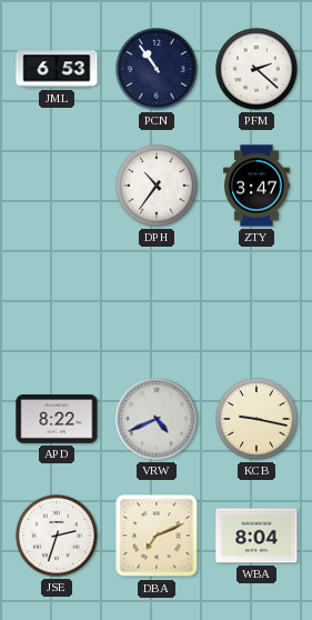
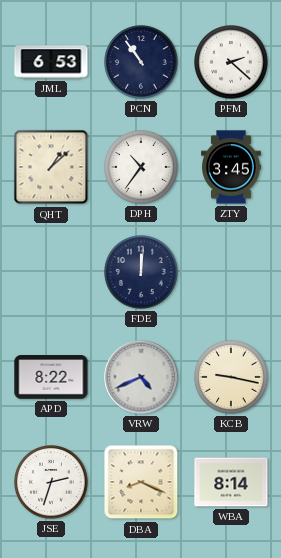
QHT: none -> 1:08
ZTY: 3:47 -> 3:45
FDE: none -> 12:01
DBA: 7:11 -> 8:19
WBA: 8:04 -> 8:14
